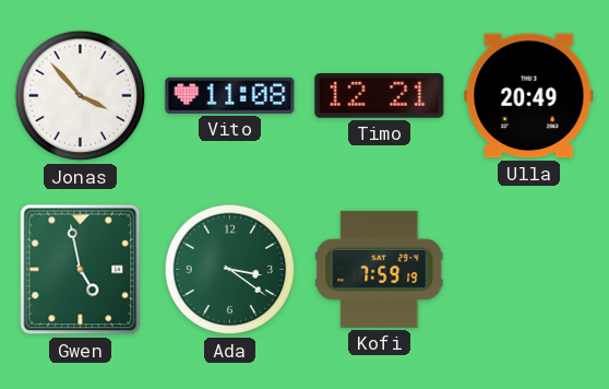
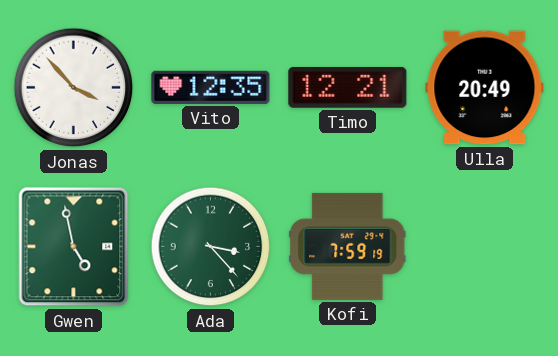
Vito: 11:08 -> 12:35
Ada: 3:21 -> 3:23
